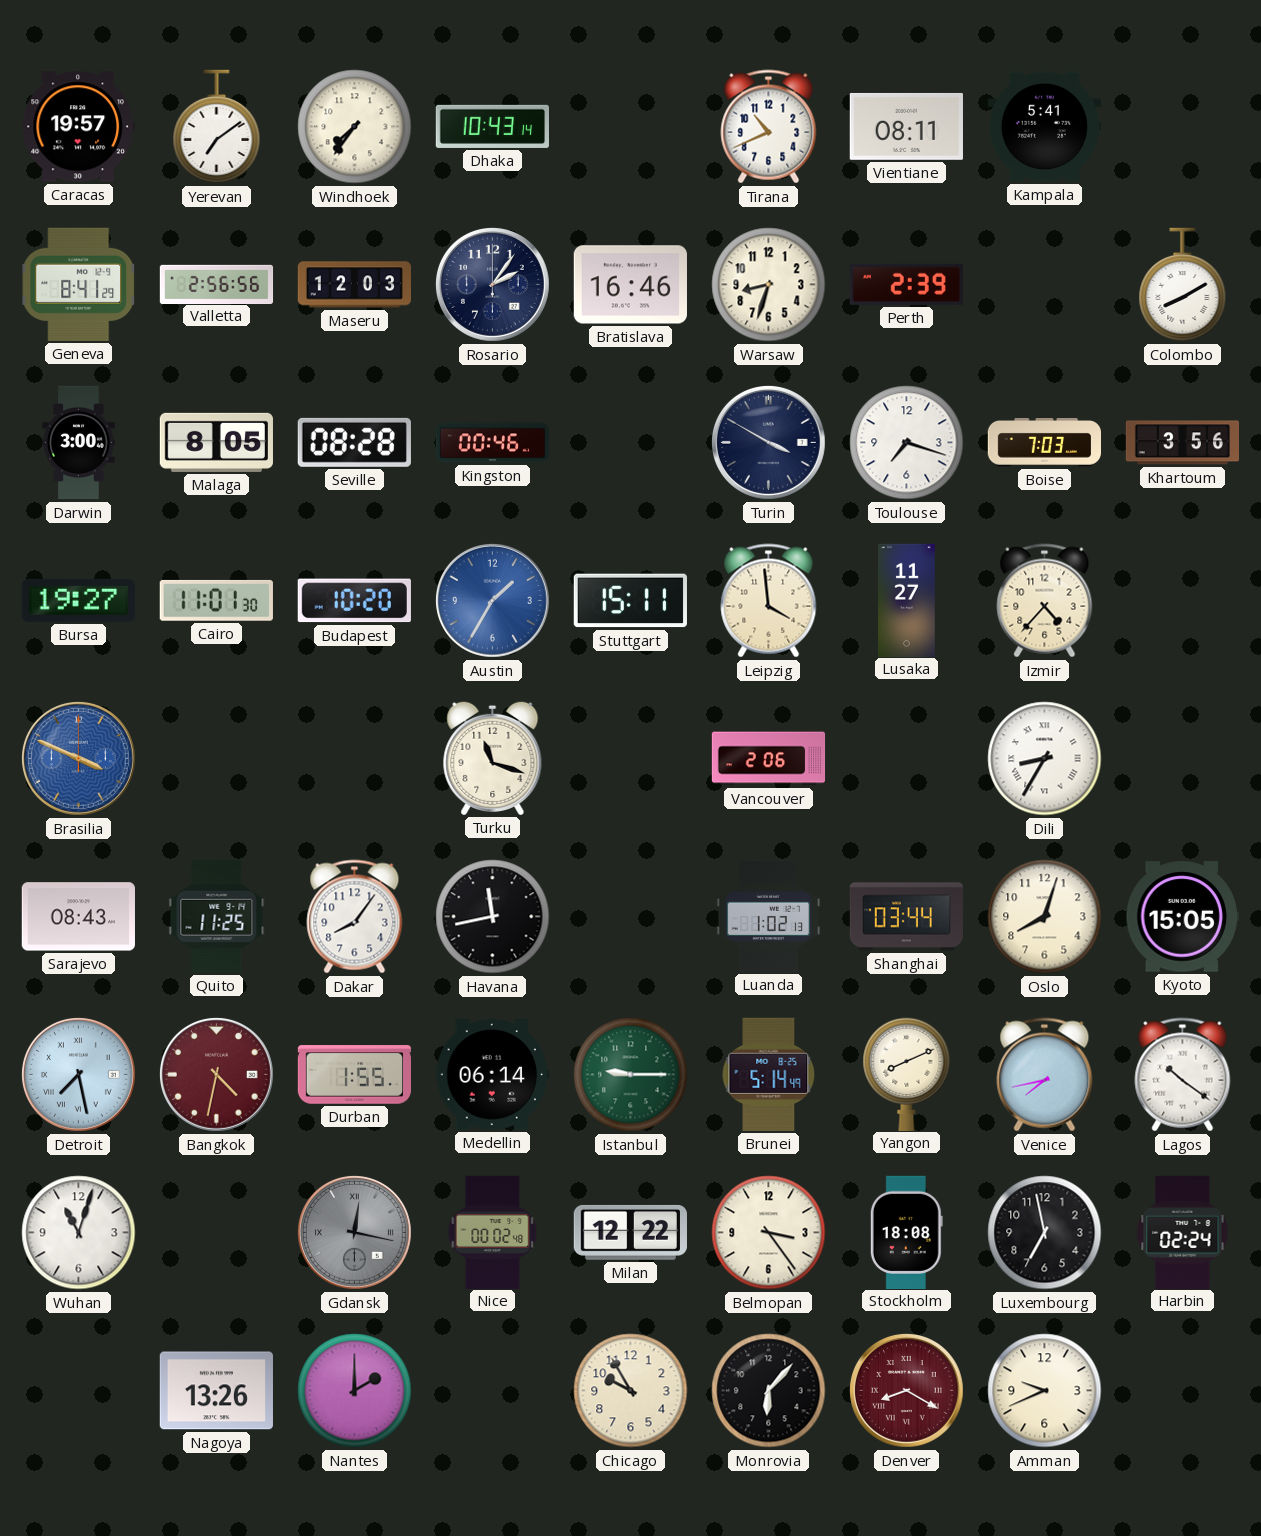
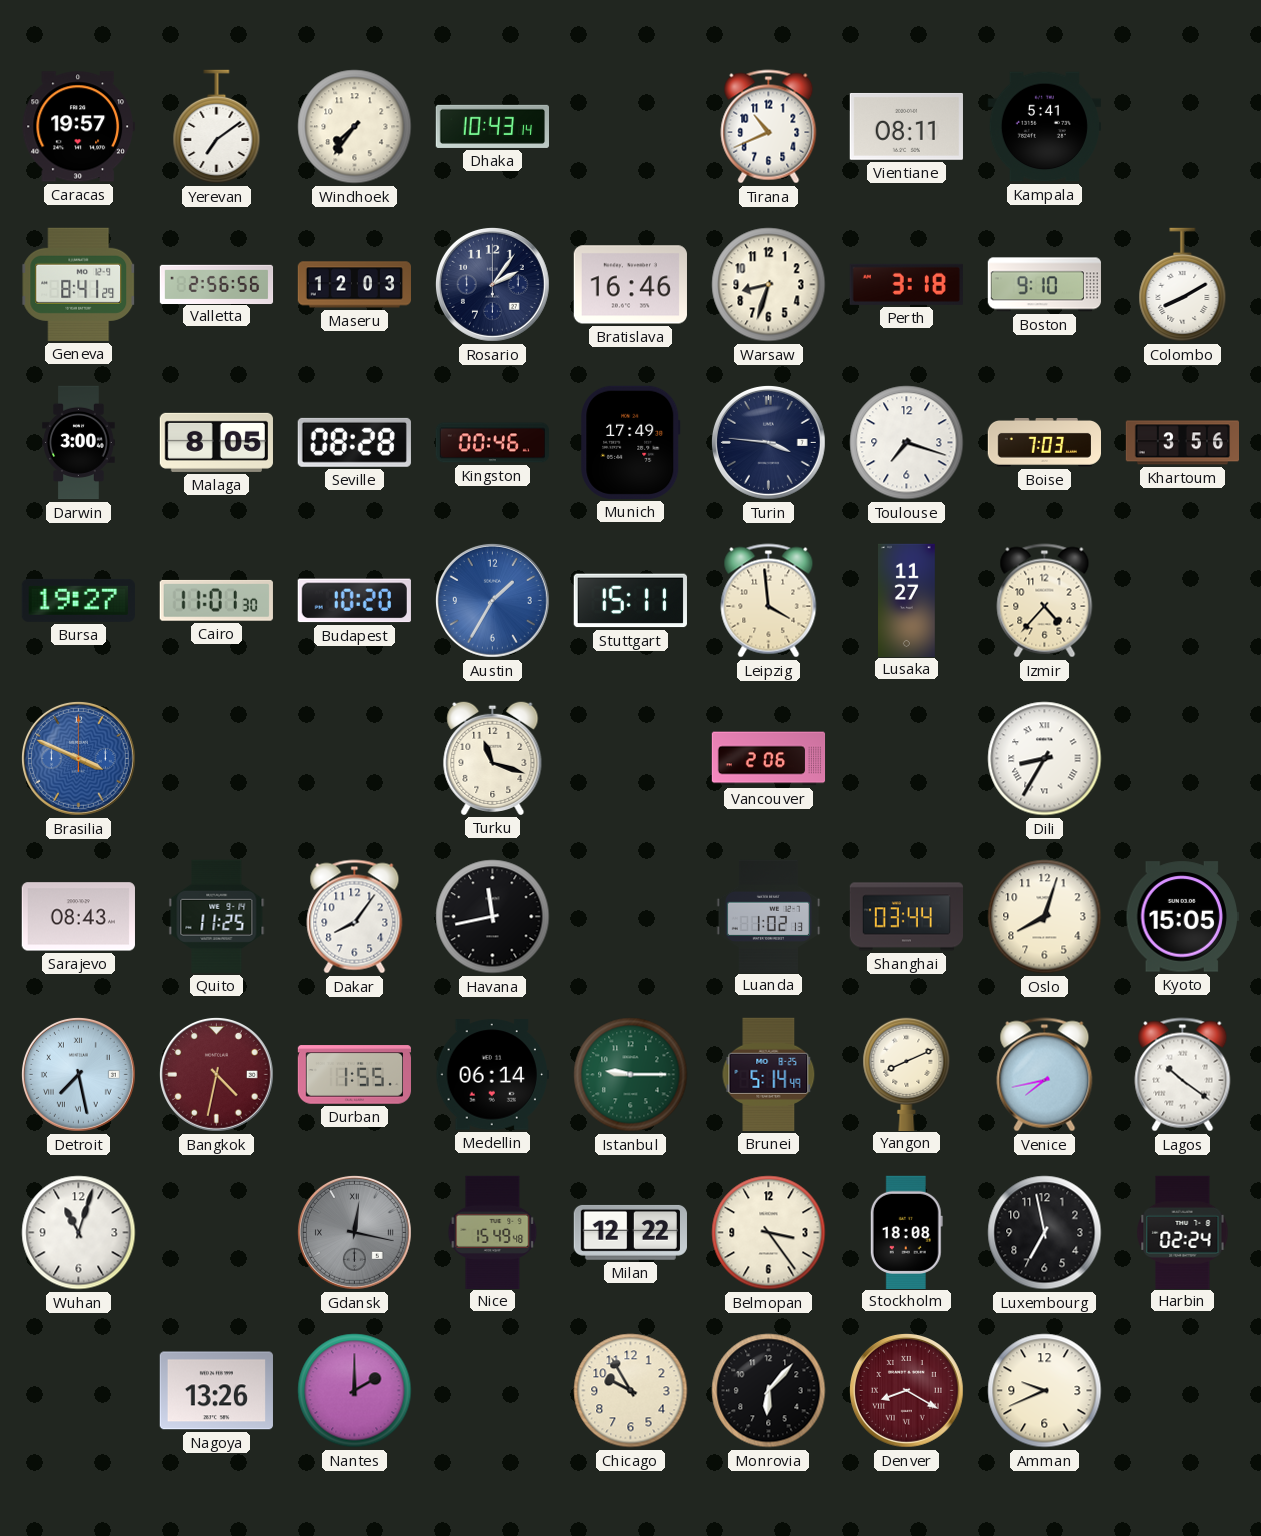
Perth: 2:39 -> 3:18
Boston: none -> 9:10
Munich: none -> 17:49
Turin: 3:50 -> 3:46
Nice: 00:02 -> 15:49
